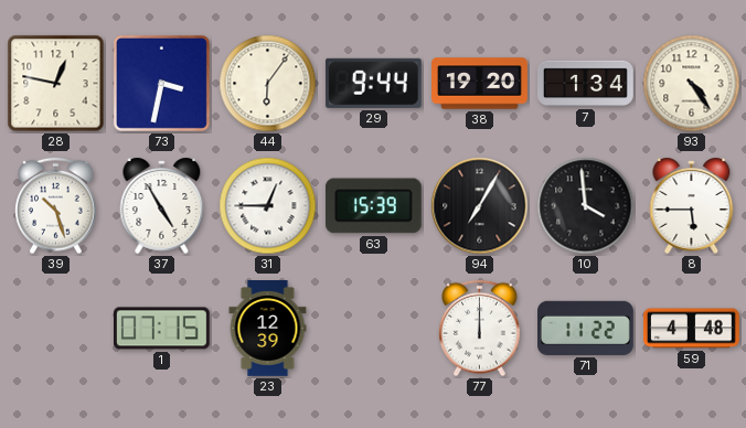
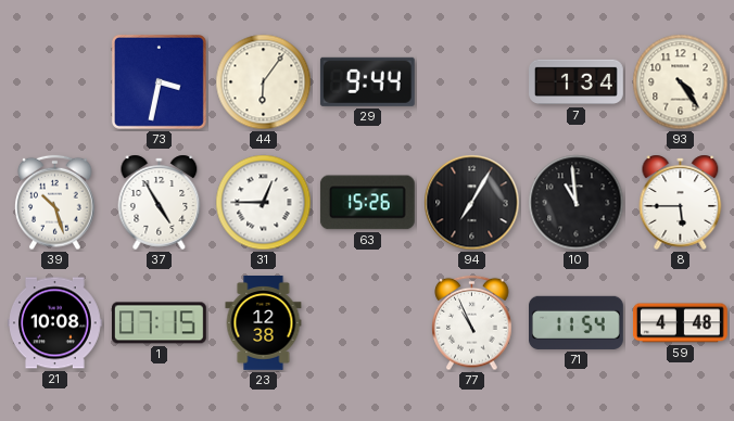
28: 12:47 -> none
38: 19:20 -> none
63: 15:39 -> 15:26
10: 3:59 -> 10:59
21: none -> 10:08
23: 12:39 -> 12:38
77: 12:00 -> 10:56
71: 11:22 -> 11:54
